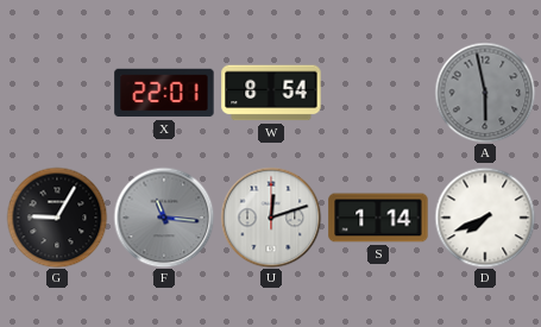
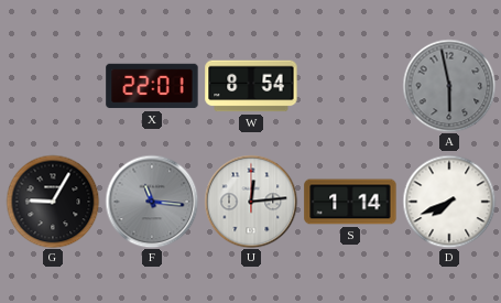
U: 12:12 -> 12:14
